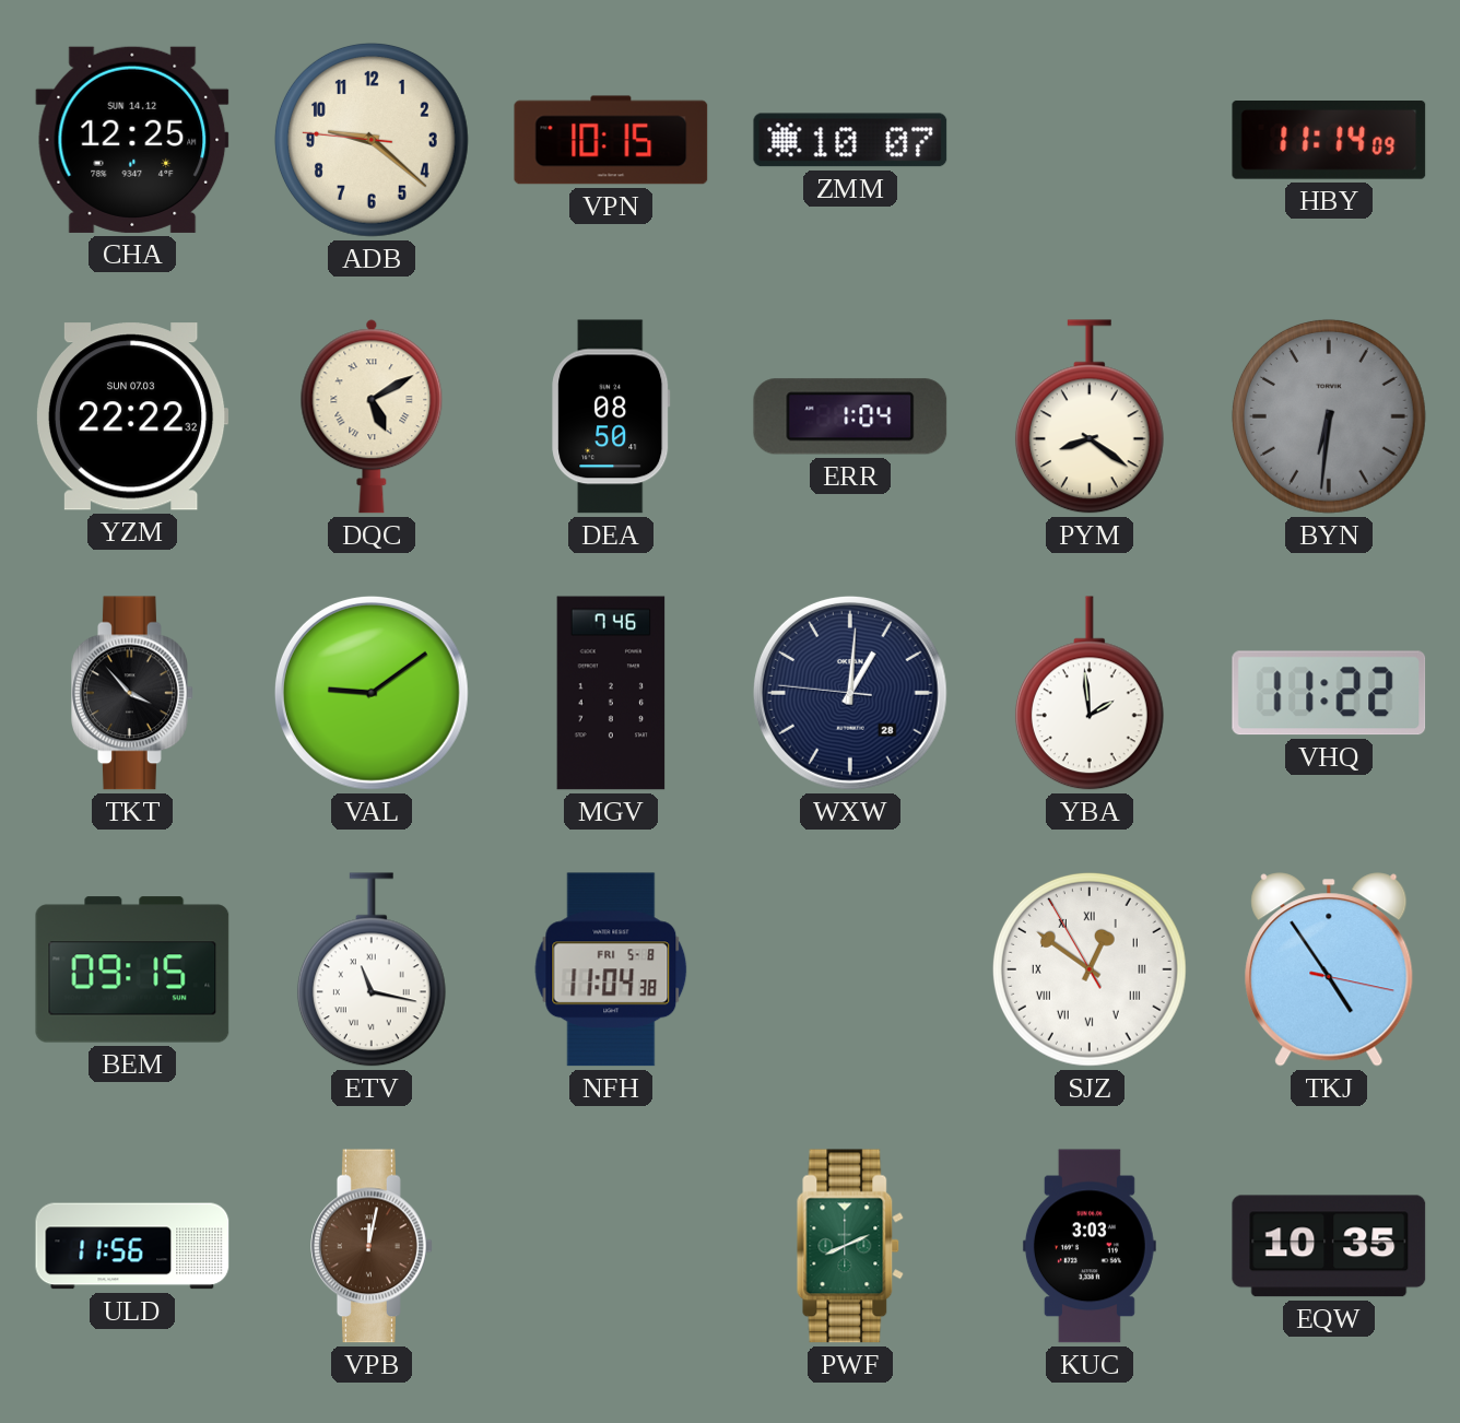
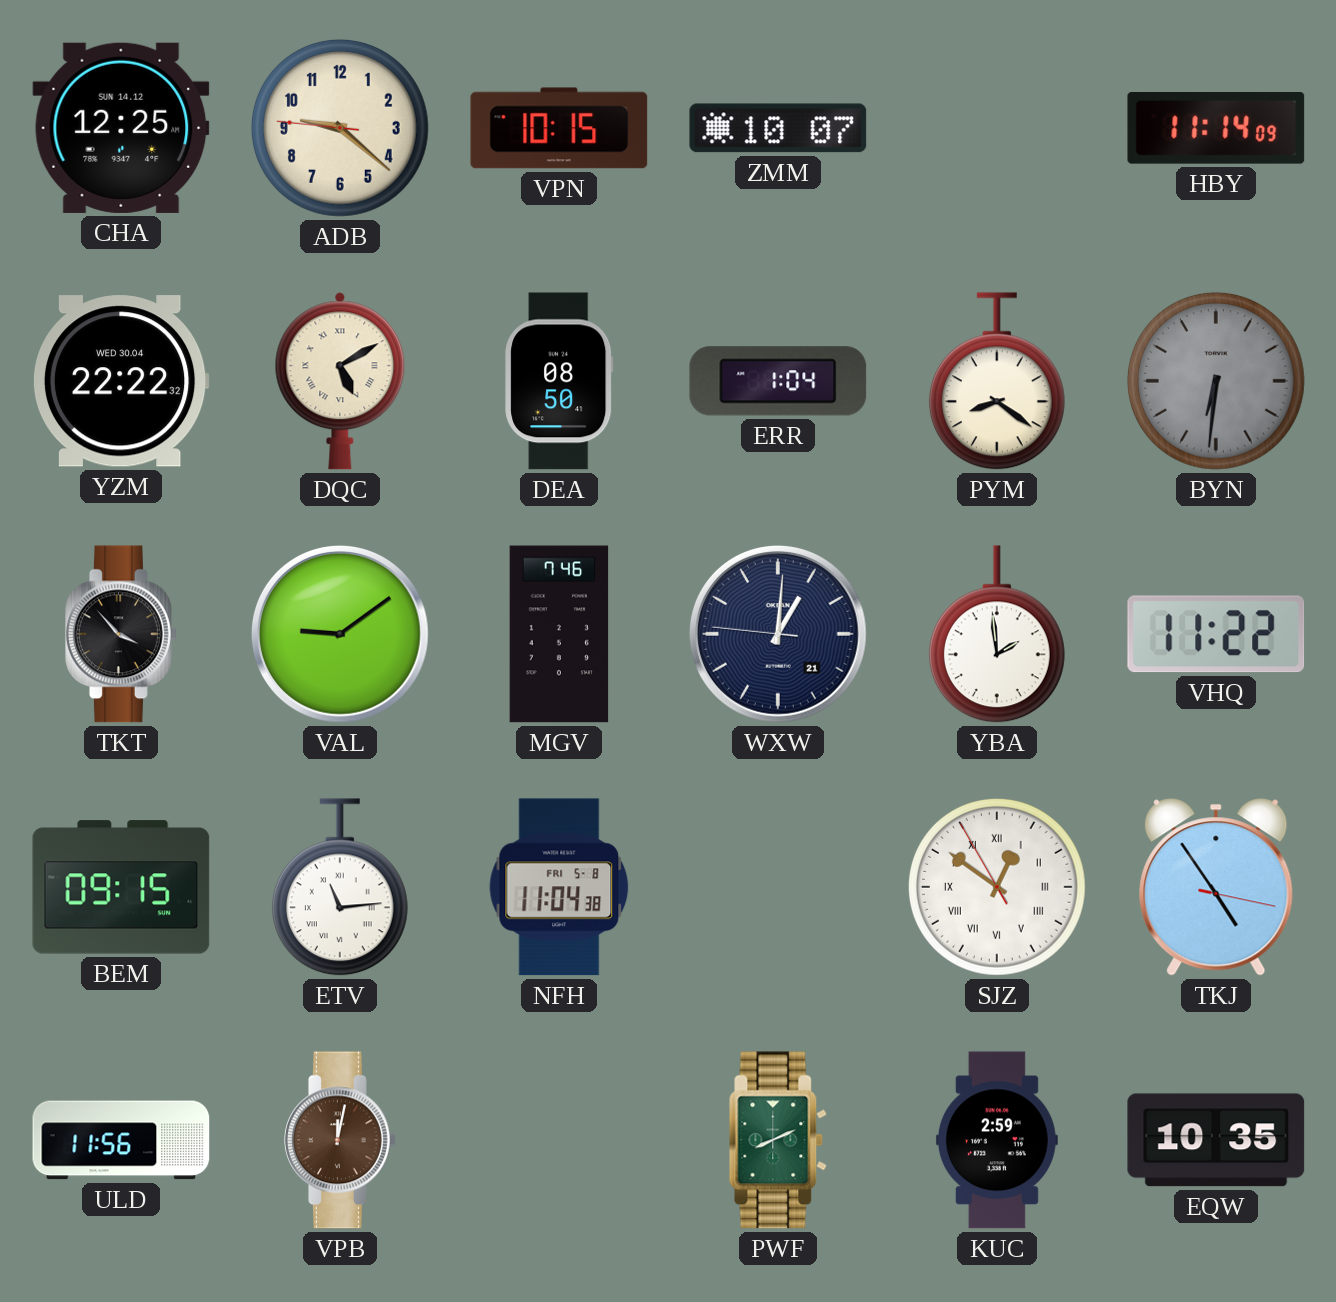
YZM date: SUN 07.03 -> WED 30.04
WXW date: 28 -> 21
ETV: 11:17 -> 11:14
KUC: 3:03 -> 2:59
